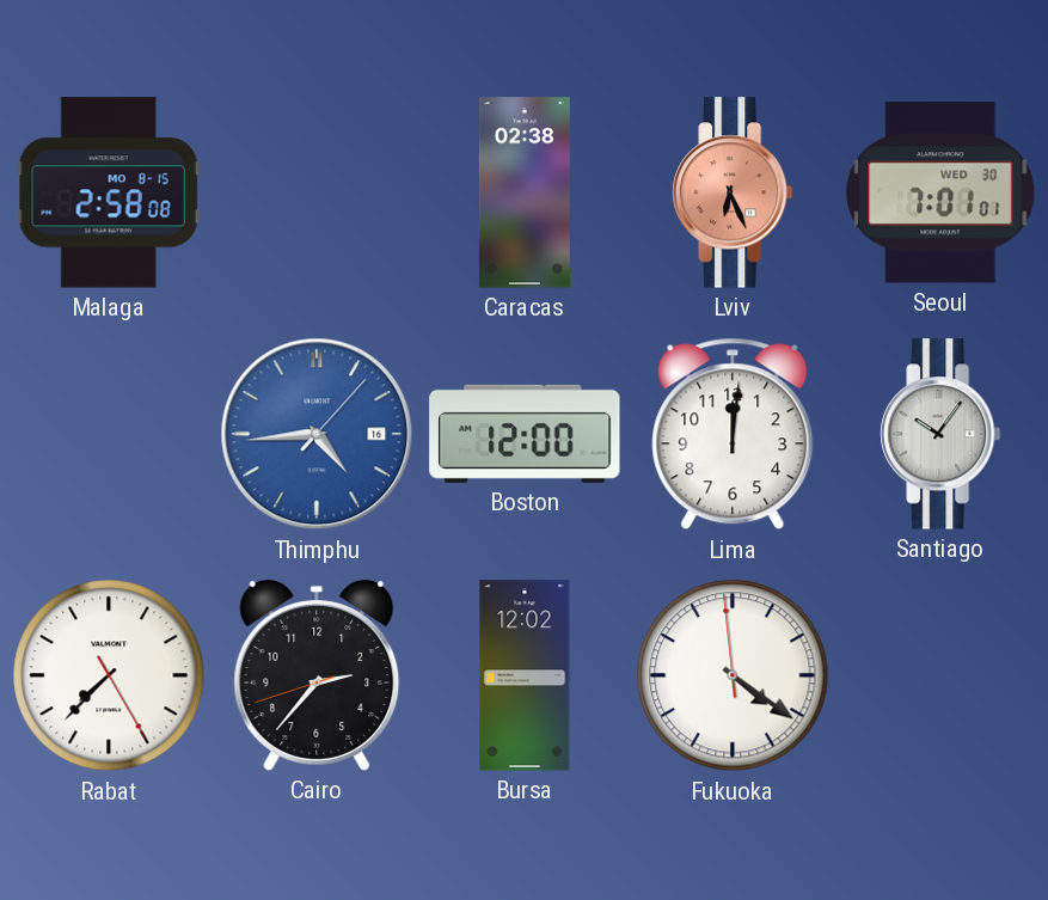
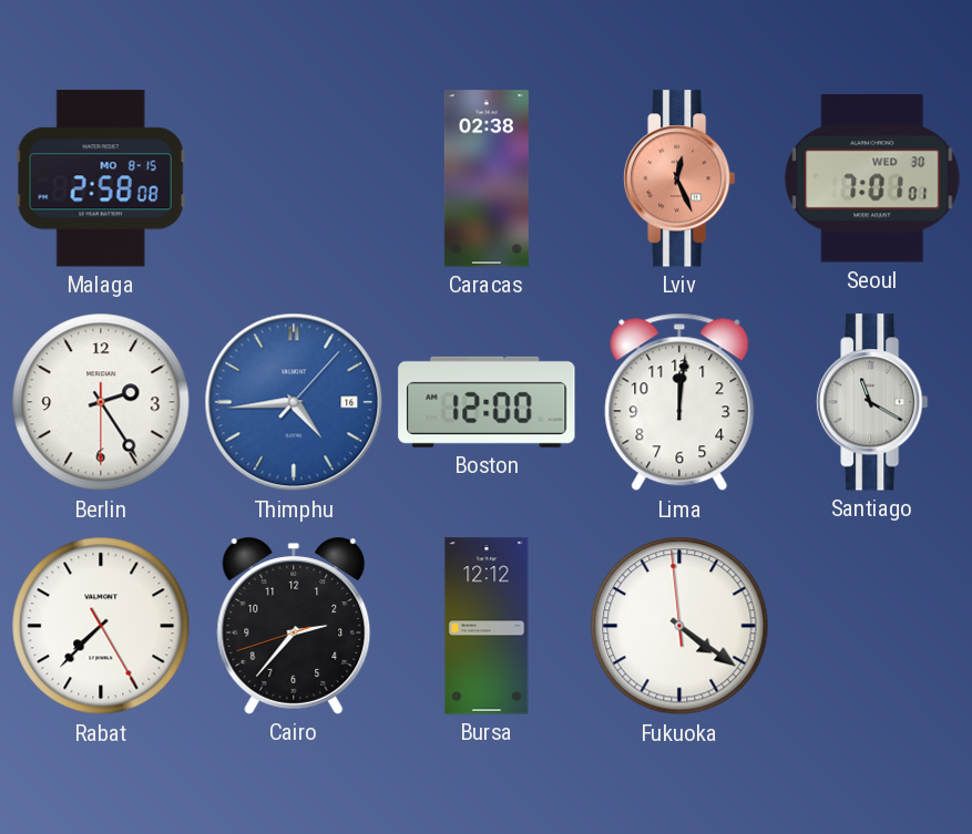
Lviv: 6:26 -> 12:26
Berlin: none -> 2:24
Santiago: 10:06 -> 11:20
Bursa: 12:02 -> 12:12
